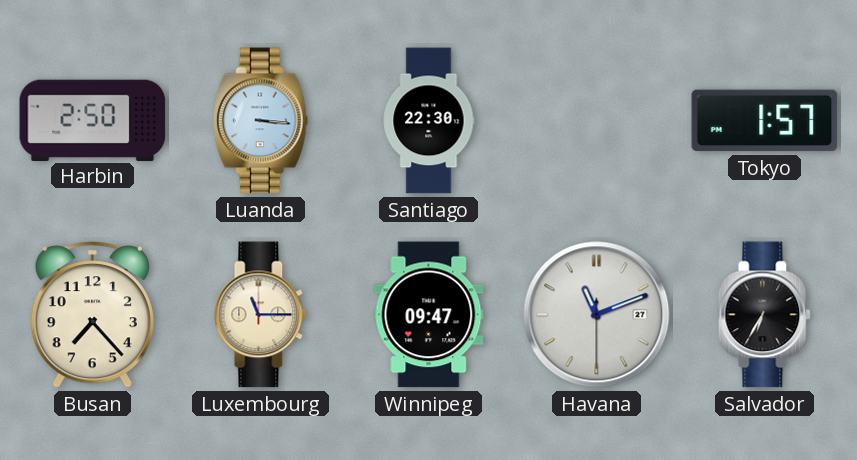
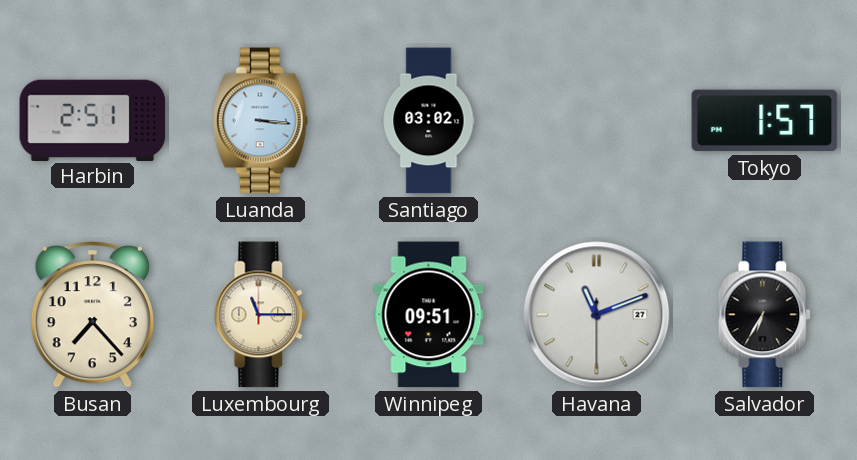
Harbin: 2:50 -> 2:51
Santiago: 22:30 -> 03:02
Winnipeg: 09:47 -> 09:51
